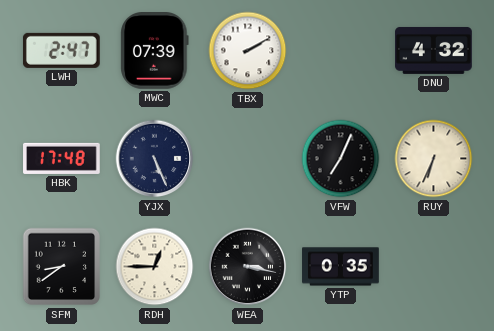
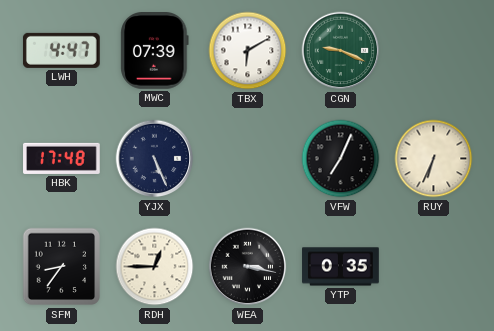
LWH: 2:47 -> 4:47
TBX: 2:10 -> 6:10
CGN: none -> 9:19
DNU: 4:32 -> none
SFM: 8:39 -> 8:36
